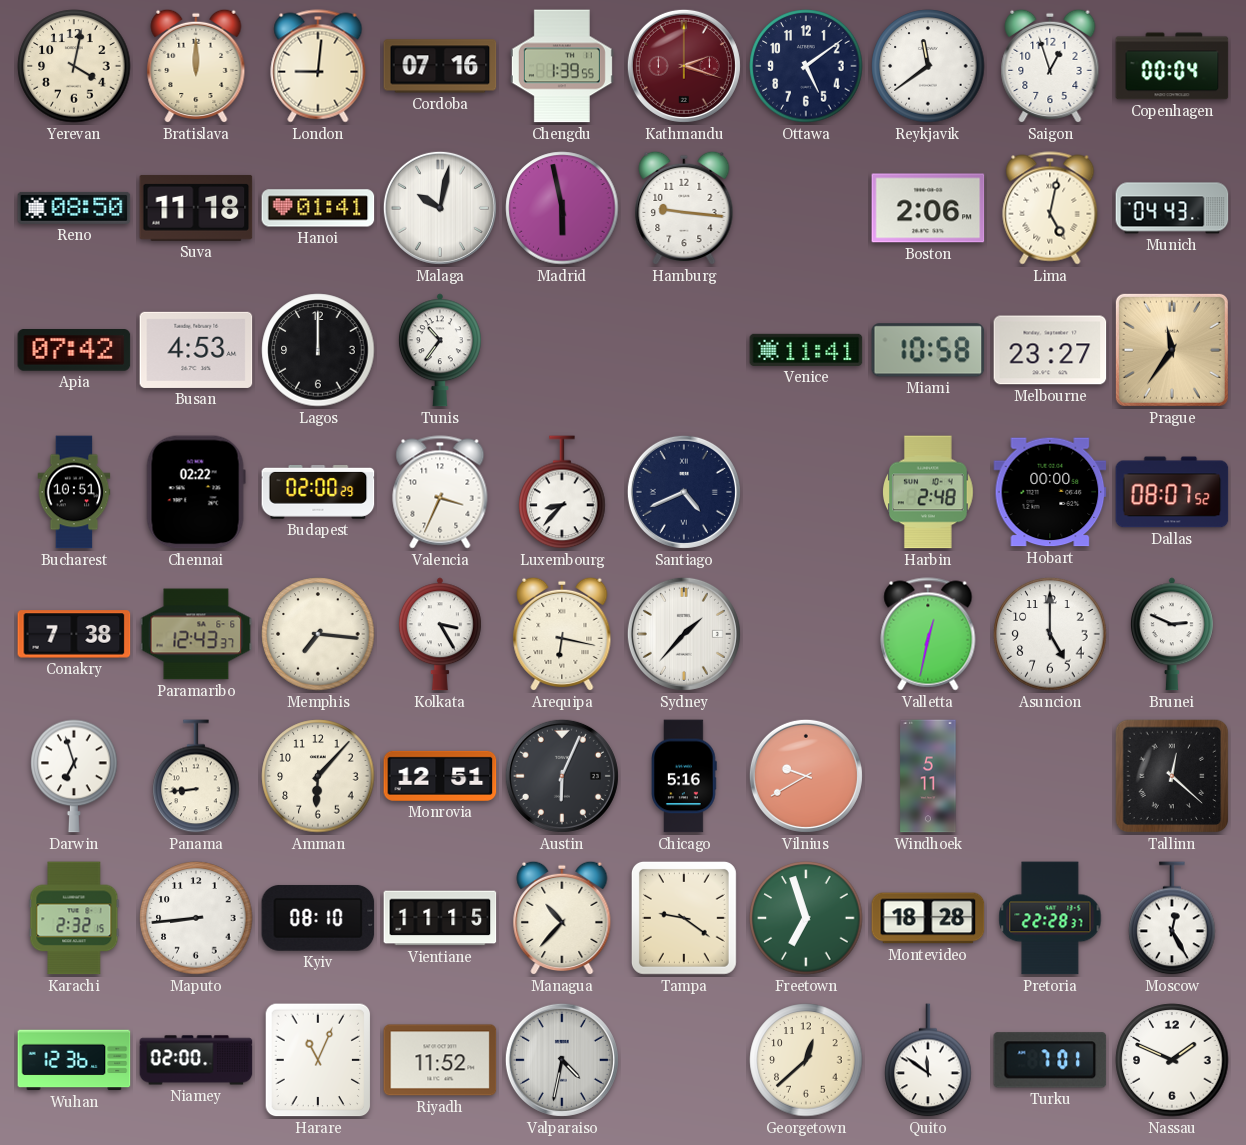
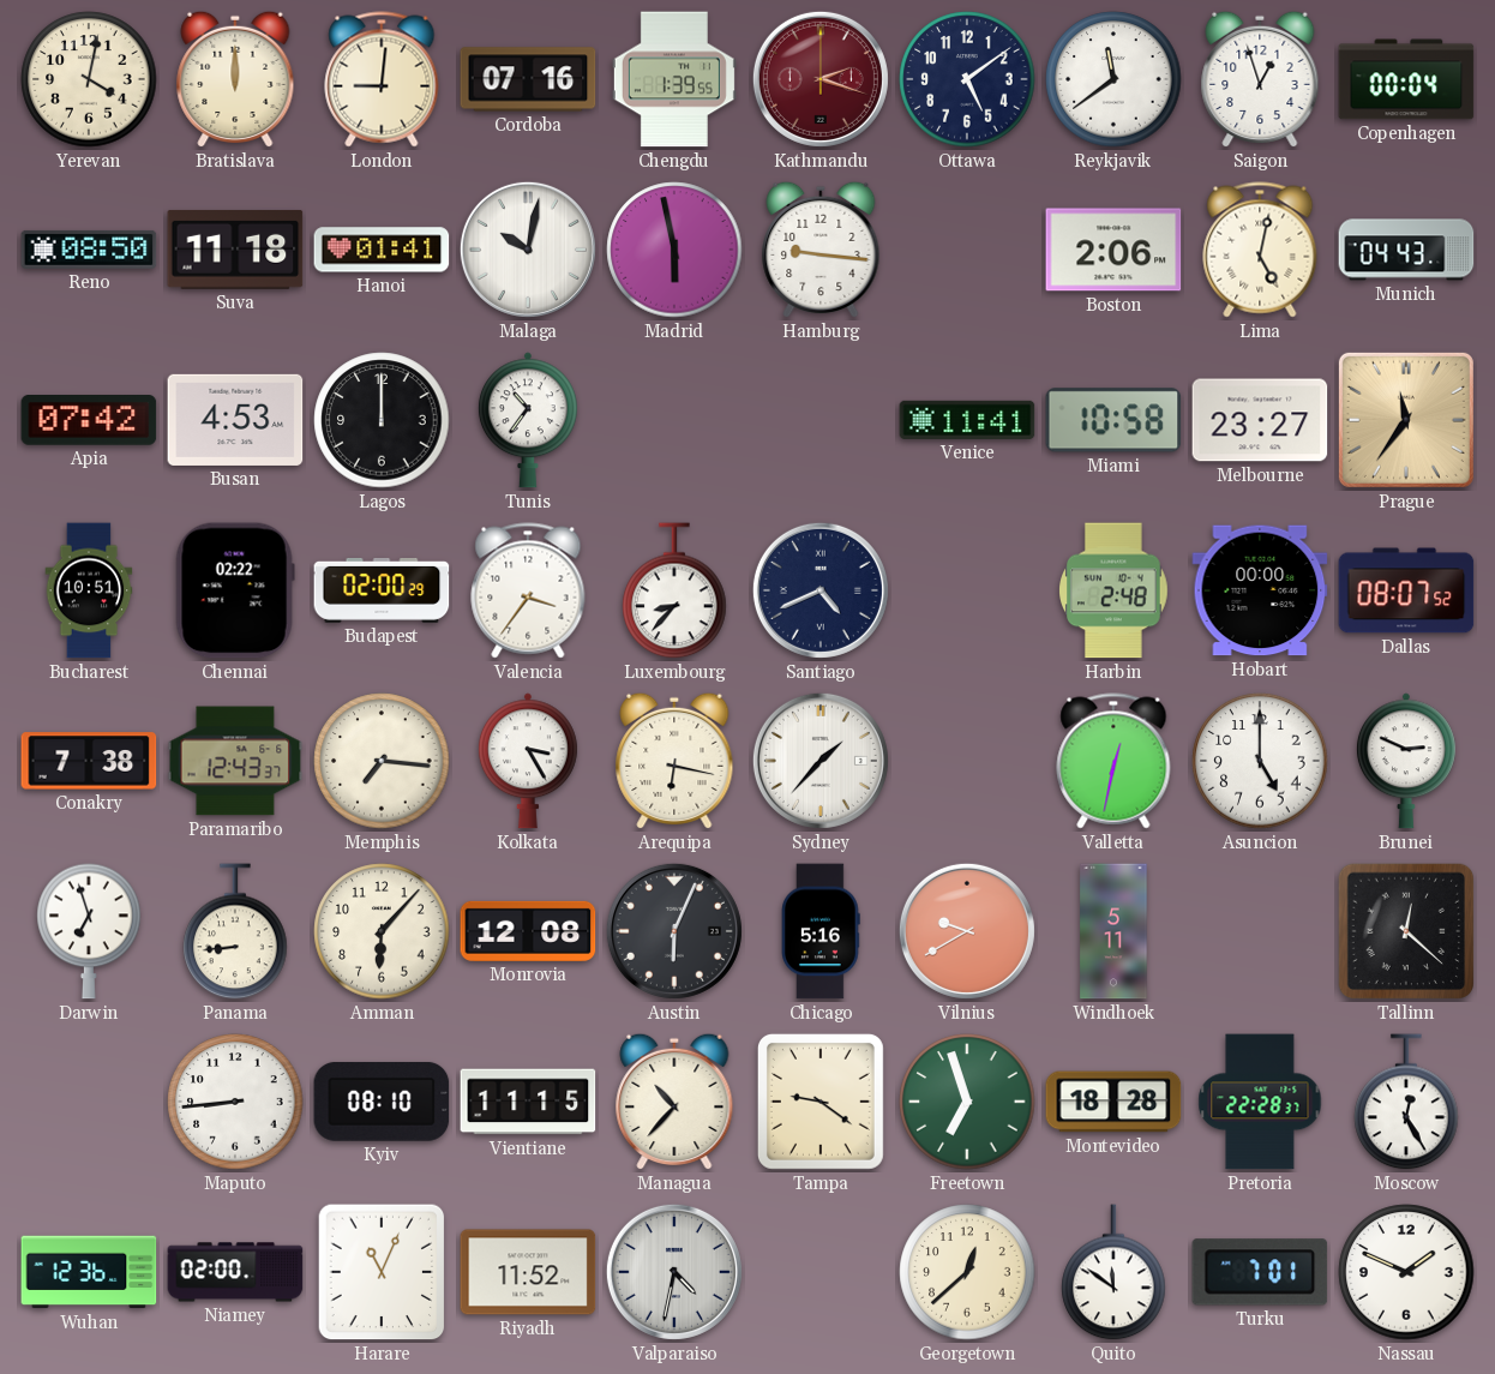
Valencia: 3:34 -> 3:36
Monrovia: 12:51 -> 12:08
Karachi: 2:32 -> none
